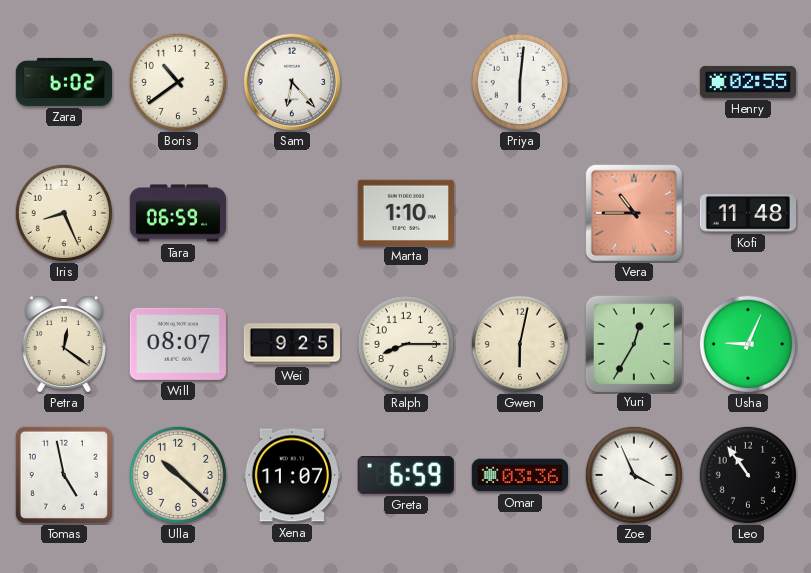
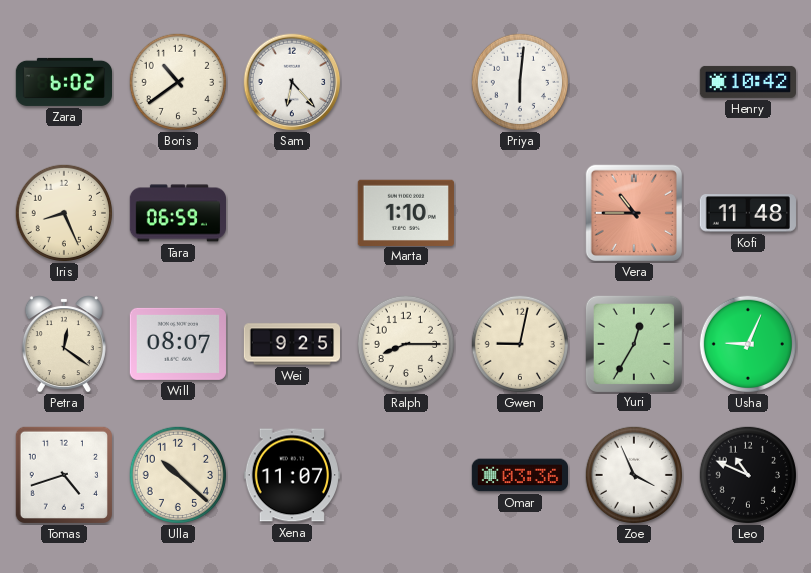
Henry: 02:55 -> 10:42
Gwen: 6:02 -> 9:02
Tomas: 4:58 -> 4:42
Greta: 6:59 -> none
Leo: 10:54 -> 10:49
